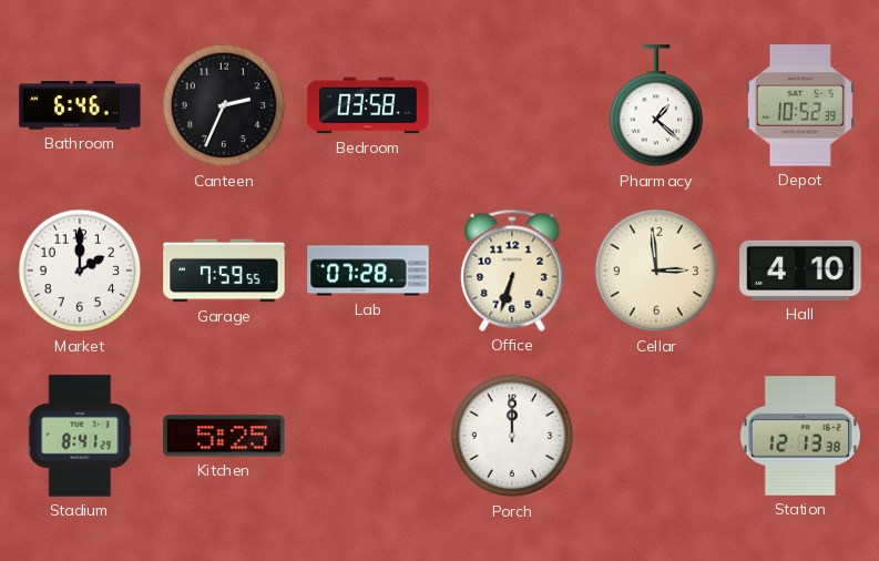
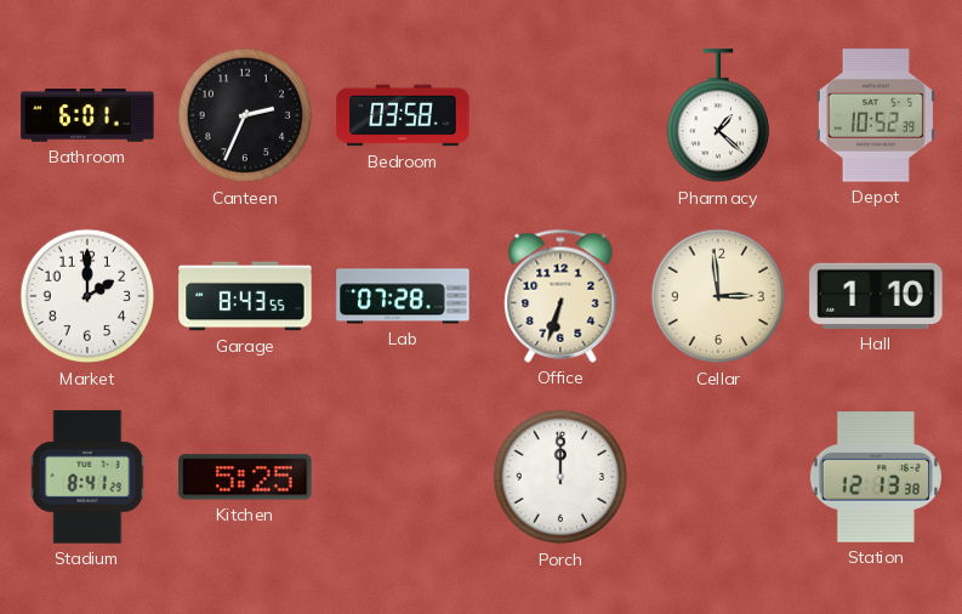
Bathroom: 6:46 -> 6:01
Garage: 7:59 -> 8:43
Hall: 4:10 -> 1:10
